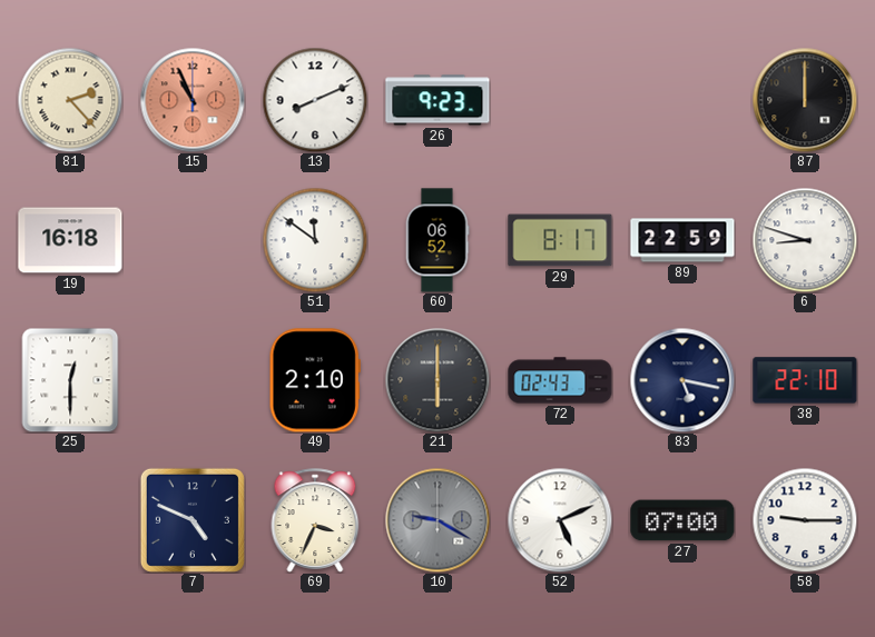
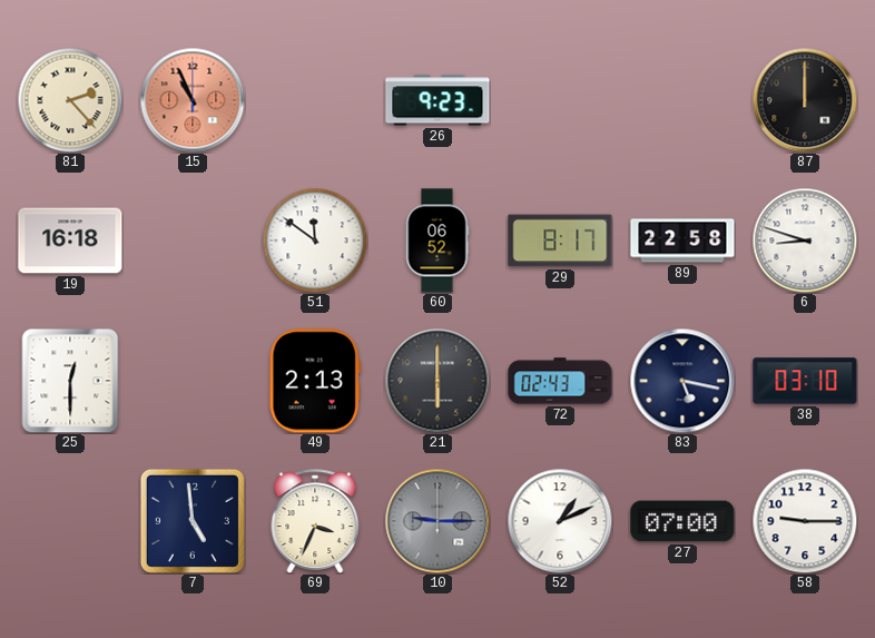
13: 8:11 -> none
89: 22:59 -> 22:58
49: 2:10 -> 2:13
38: 22:10 -> 03:10
7: 4:49 -> 4:59
10: 9:20 -> 9:15
52: 5:11 -> 1:11
